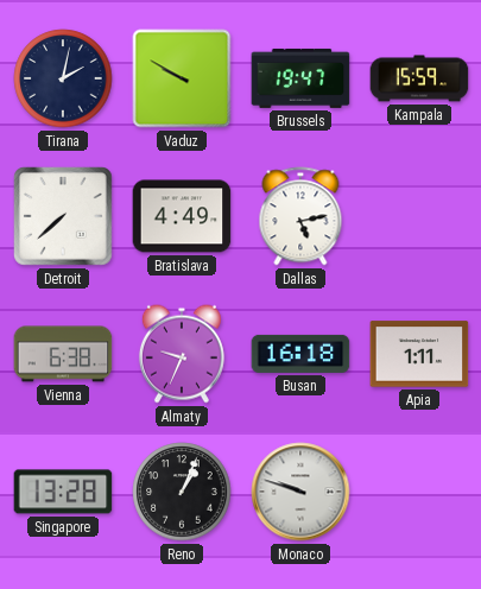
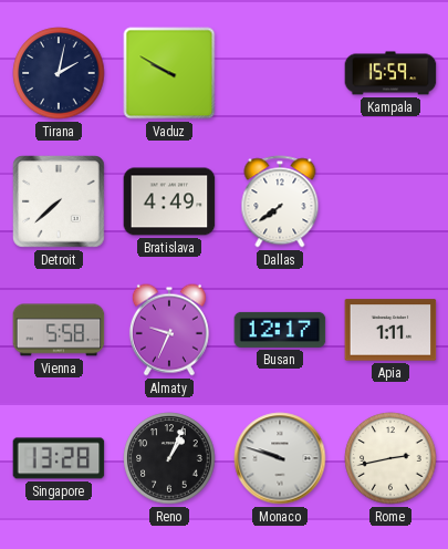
Brussels: 19:47 -> none
Dallas: 5:13 -> 7:39
Vienna: 6:38 -> 5:58
Busan: 16:18 -> 12:17
Rome: none -> 2:43
